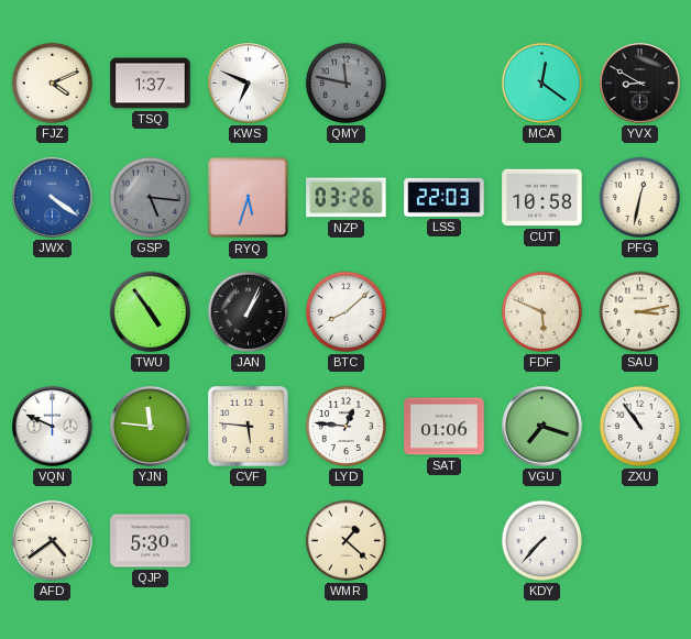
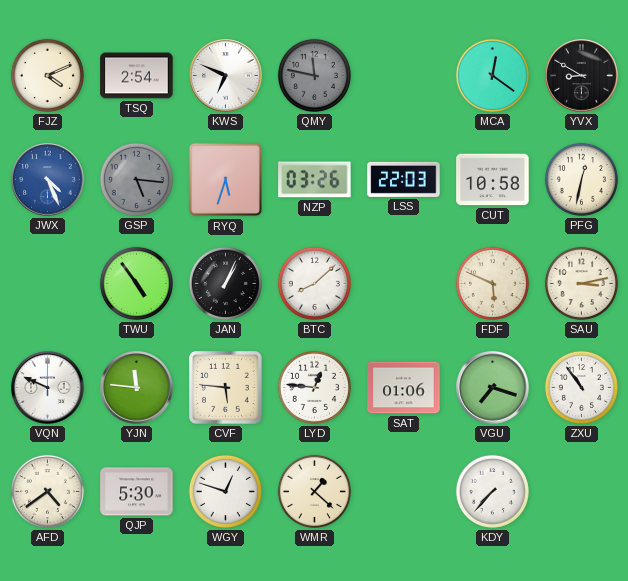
TSQ: 1:37 -> 2:54
JWX: 4:21 -> 4:26
WGY: none -> 12:48
